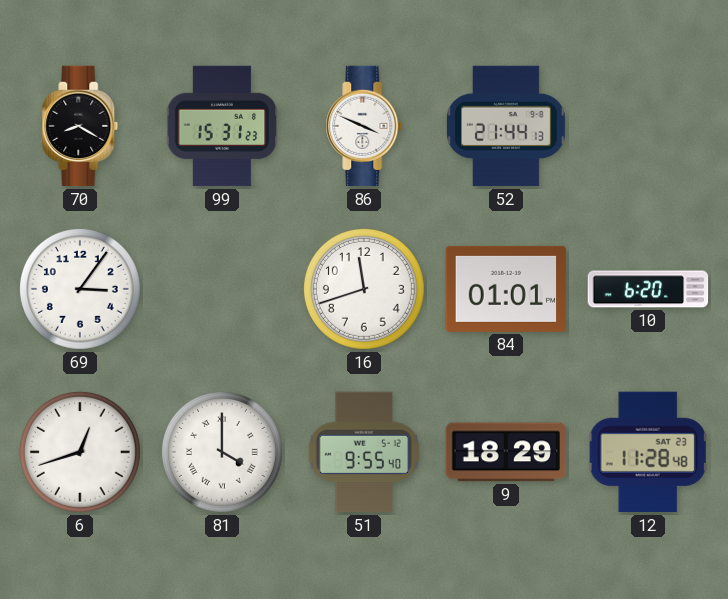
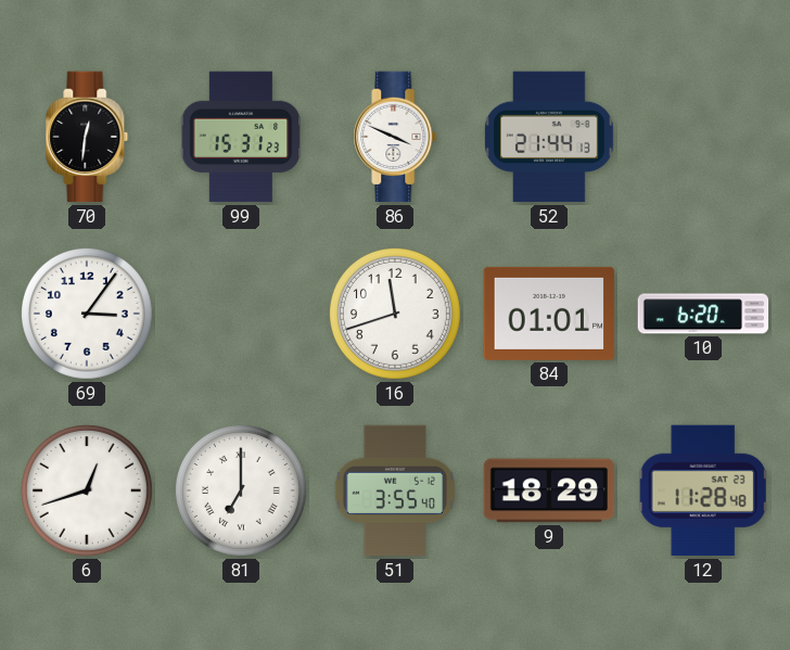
70: 8:20 -> 12:31
81: 4:00 -> 7:00
51: 9:55 -> 3:55
